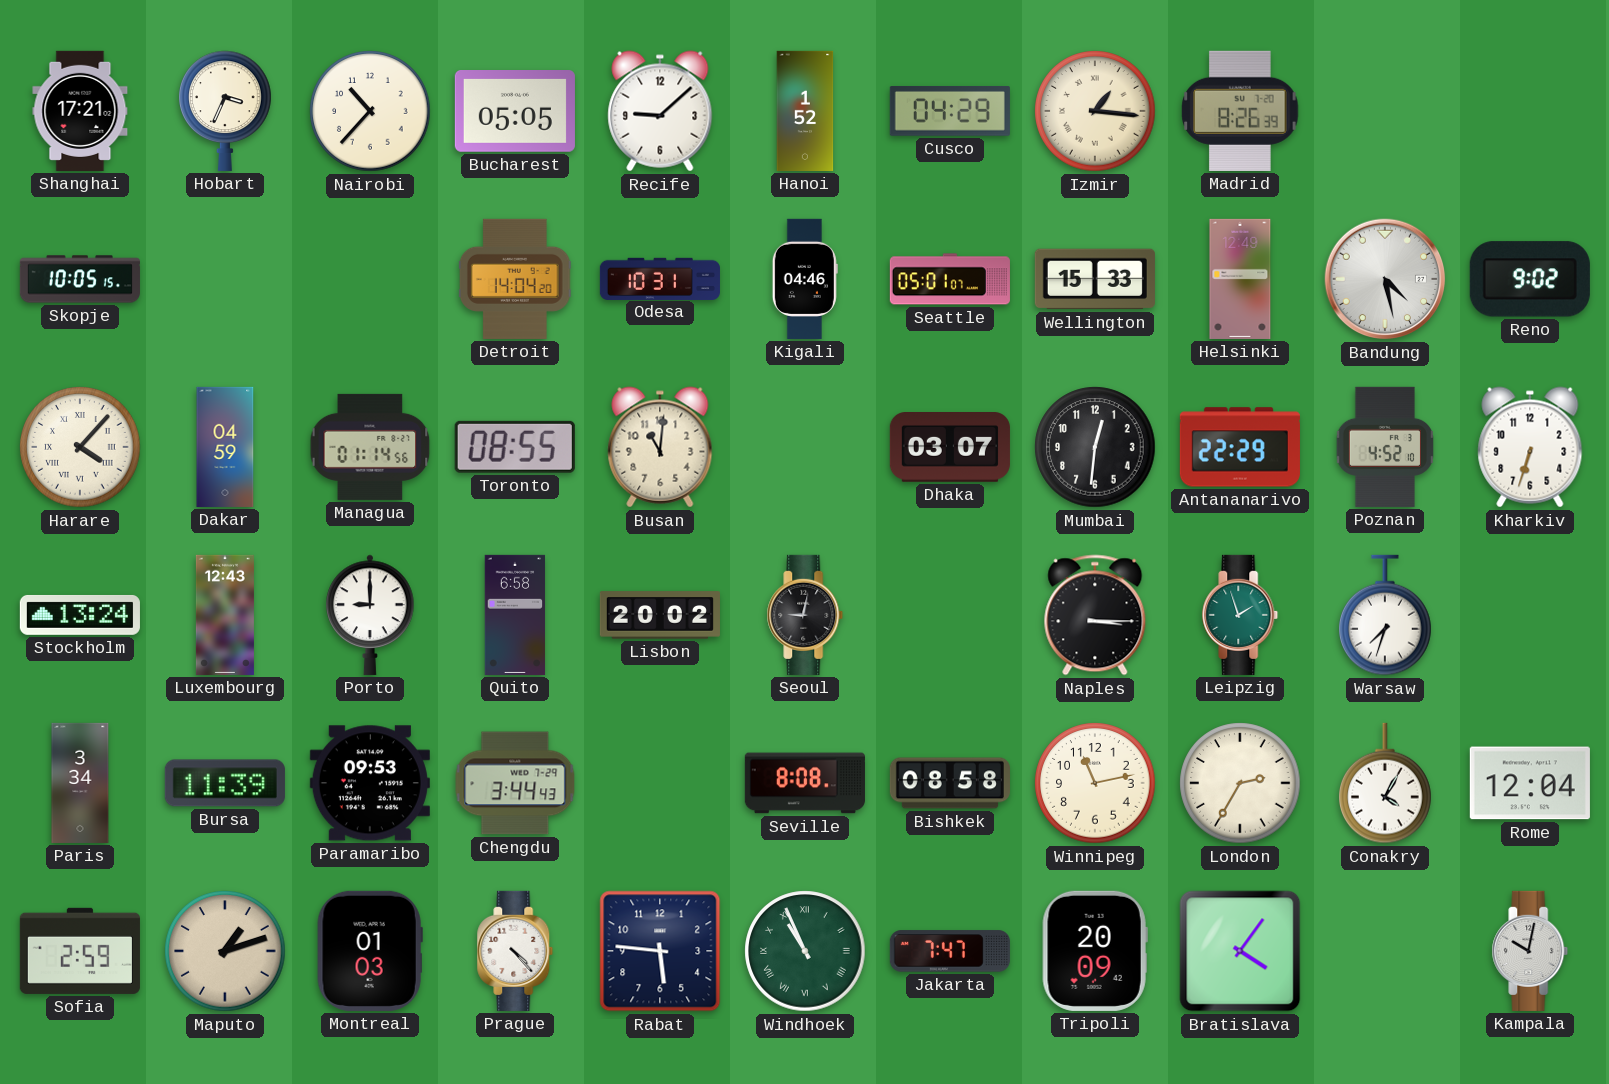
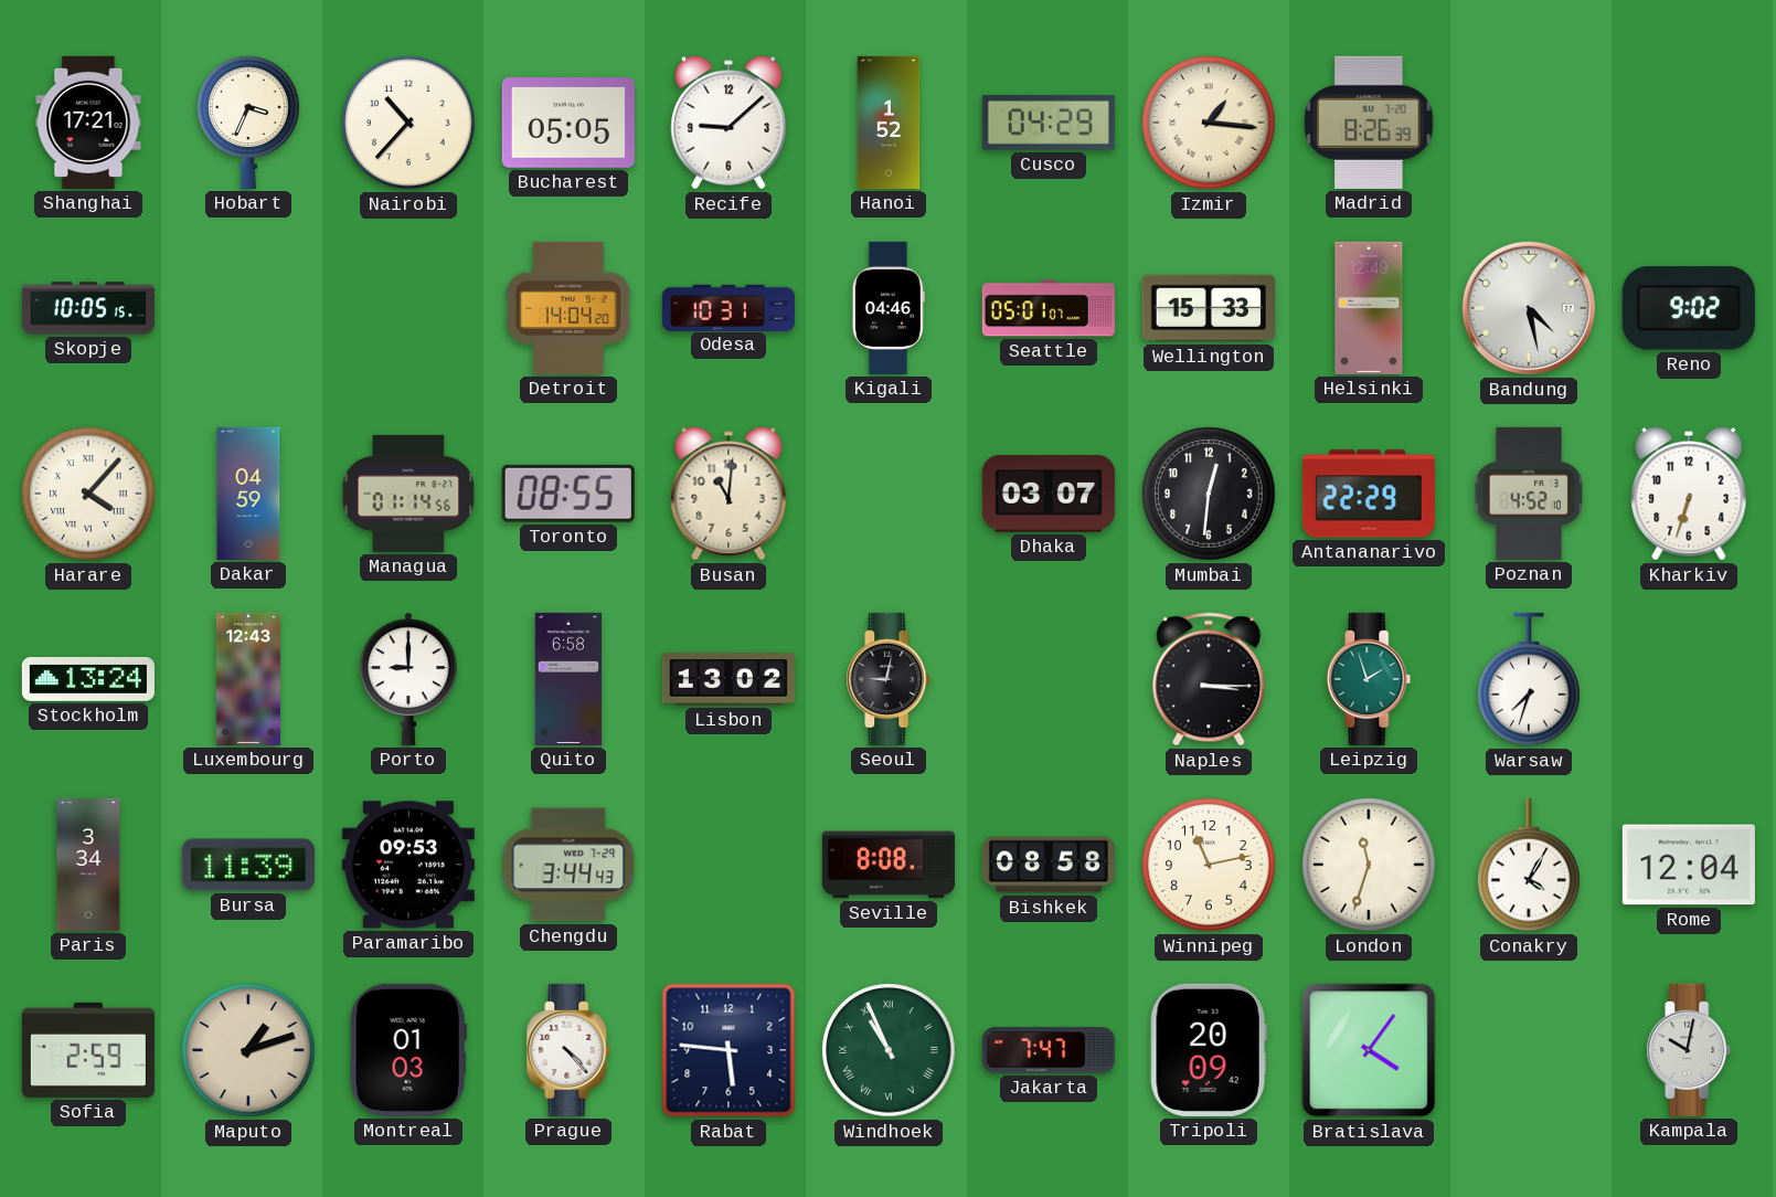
Lisbon: 20:02 -> 13:02
London: 2:35 -> 11:33
